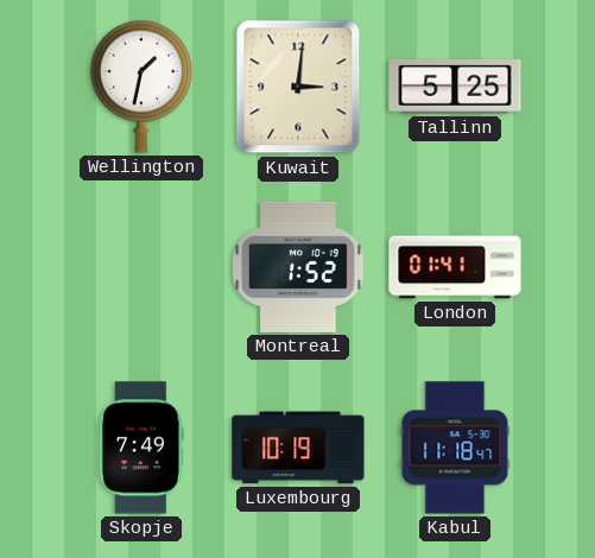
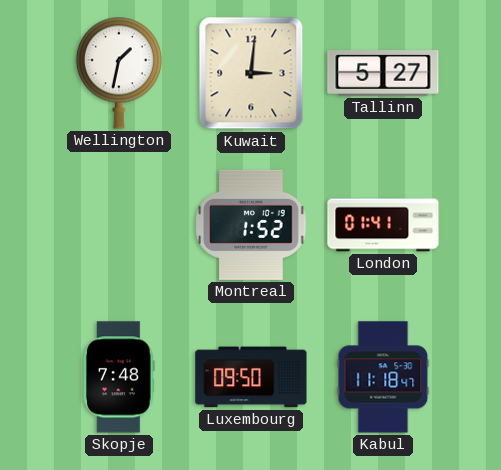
Tallinn: 5:25 -> 5:27
Skopje: 7:49 -> 7:48
Luxembourg: 10:19 -> 09:50
